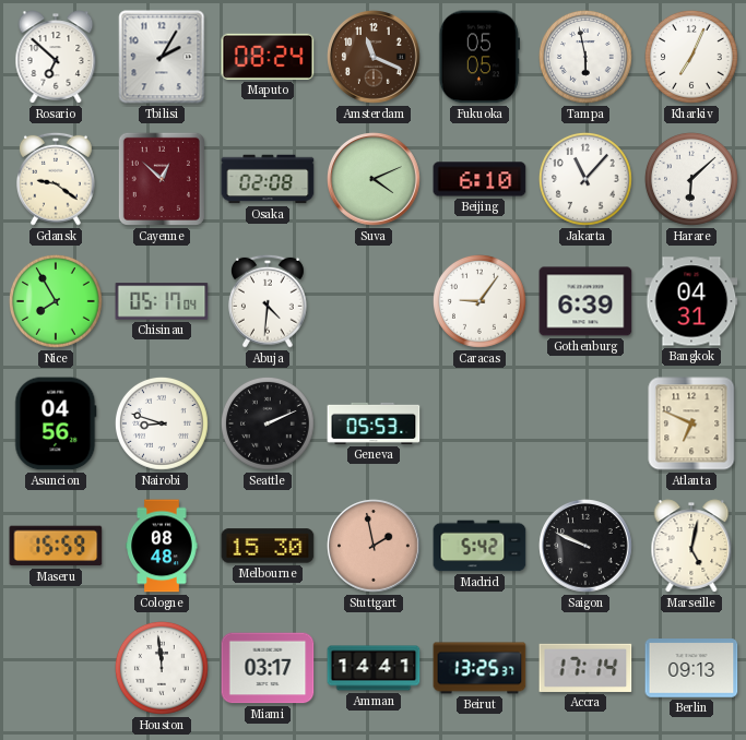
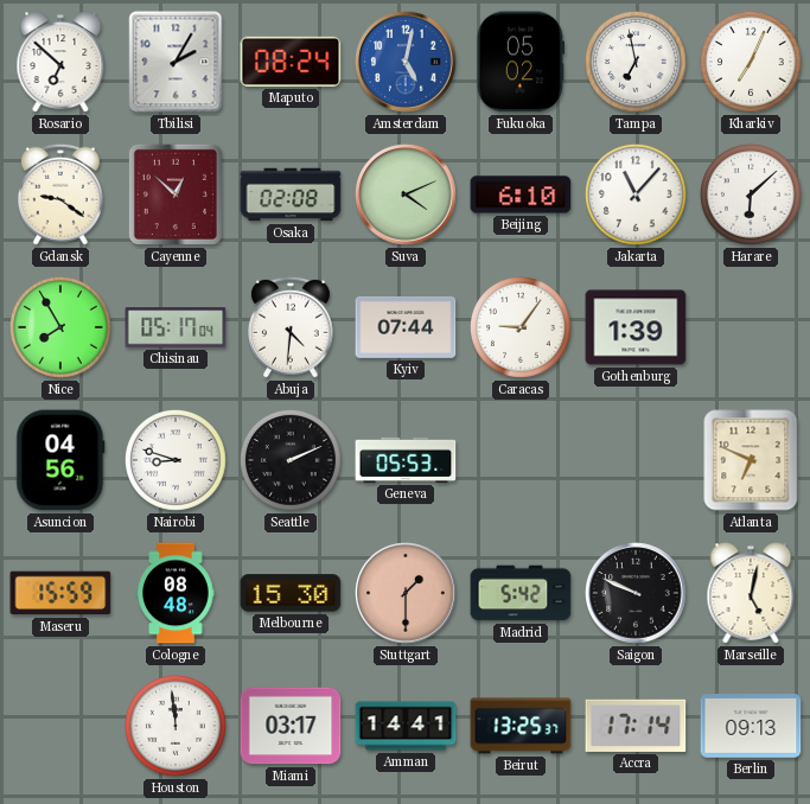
Amsterdam: 11:19 -> 5:02
Amsterdam dial: brown -> blue
Fukuoka: 05:05 -> 05:02
Tampa: 5:58 -> 6:58
Kyiv: none -> 07:44
Gothenburg: 6:39 -> 1:39
Bangkok: 04:31 -> none
Stuttgart: 1:58 -> 1:30
